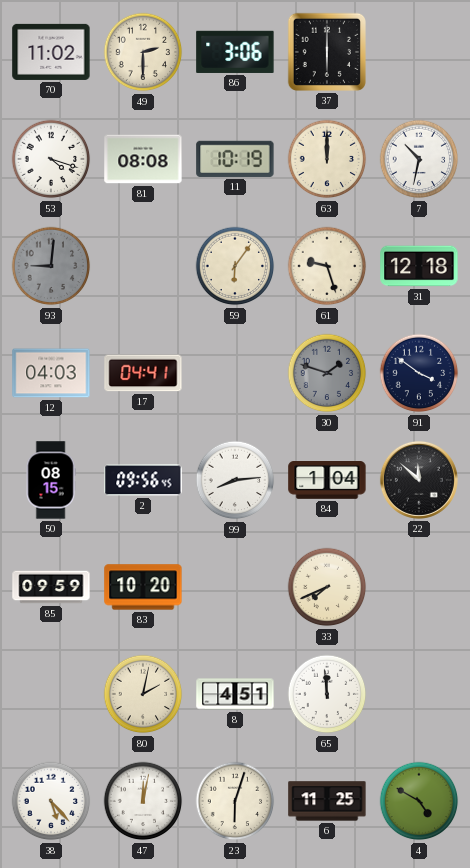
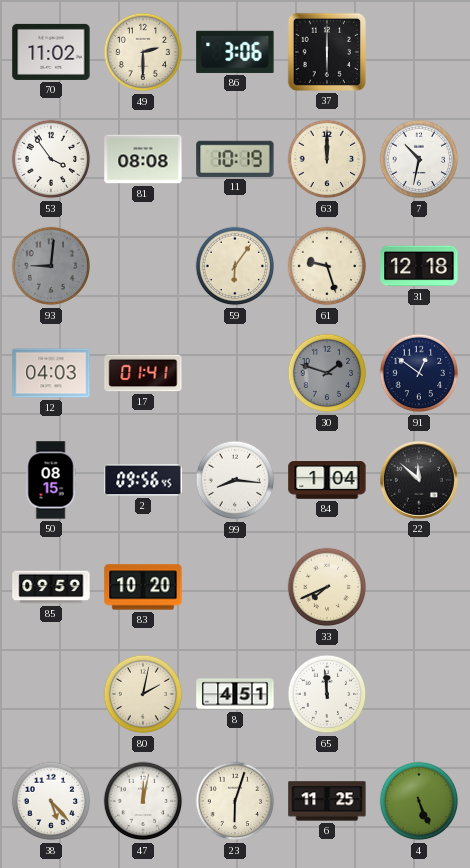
53: 4:18 -> 3:54
17: 04:41 -> 01:41
91: 3:51 -> 12:51
99: 8:14 -> 8:16
4: 4:50 -> 5:26
